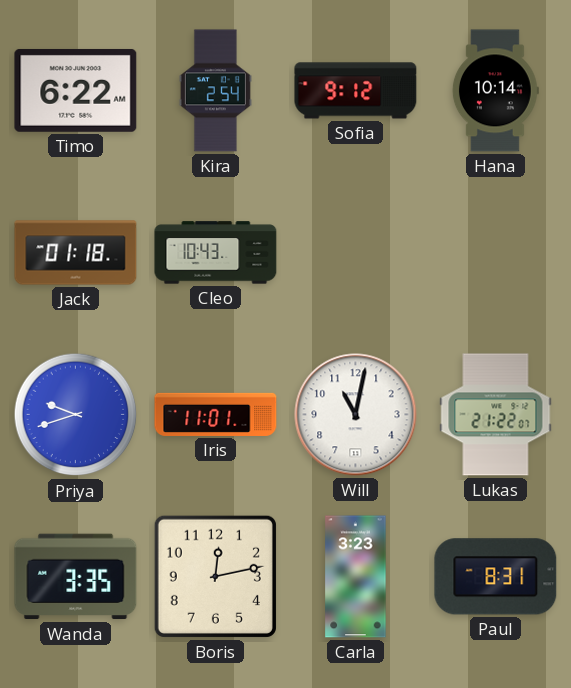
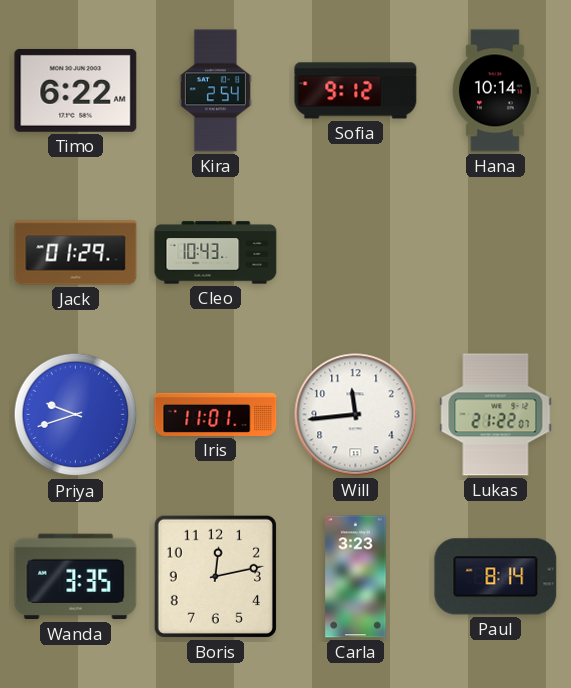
Jack: 01:18 -> 01:29
Will: 11:02 -> 11:44
Paul: 8:31 -> 8:14
